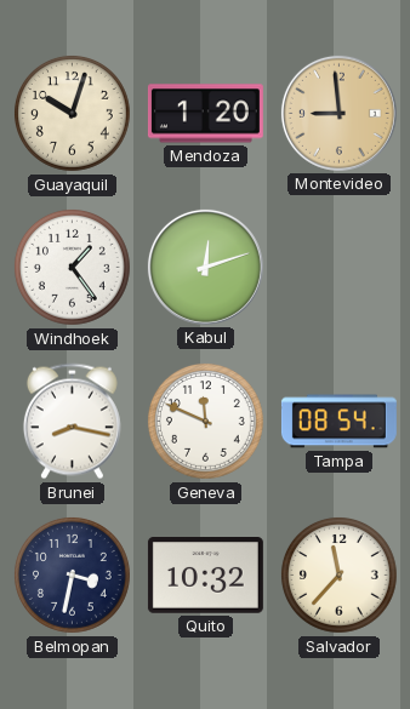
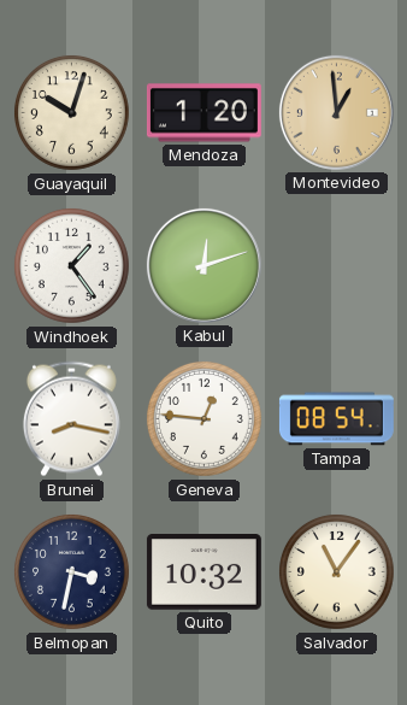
Montevideo: 8:59 -> 12:59
Geneva: 11:49 -> 12:46
Salvador: 11:37 -> 11:06
